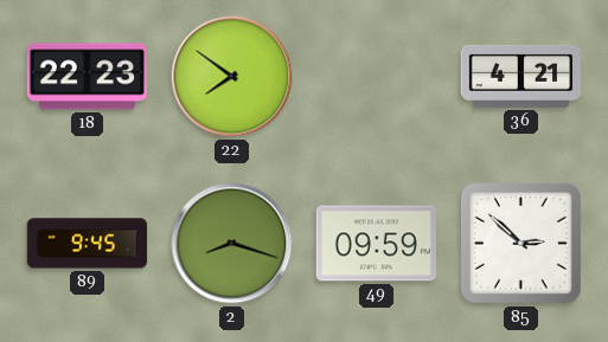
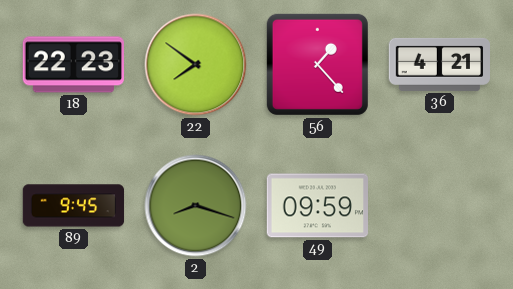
56: none -> 1:23
85: 2:52 -> none
